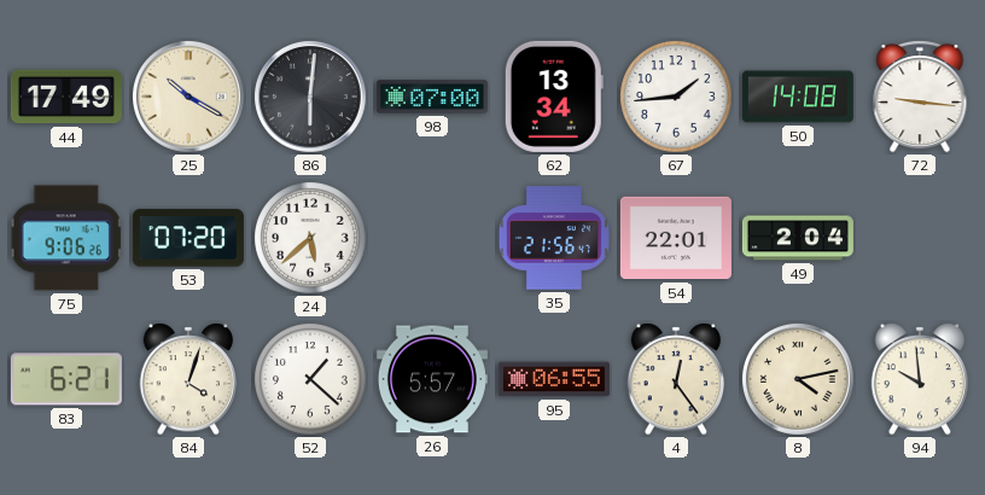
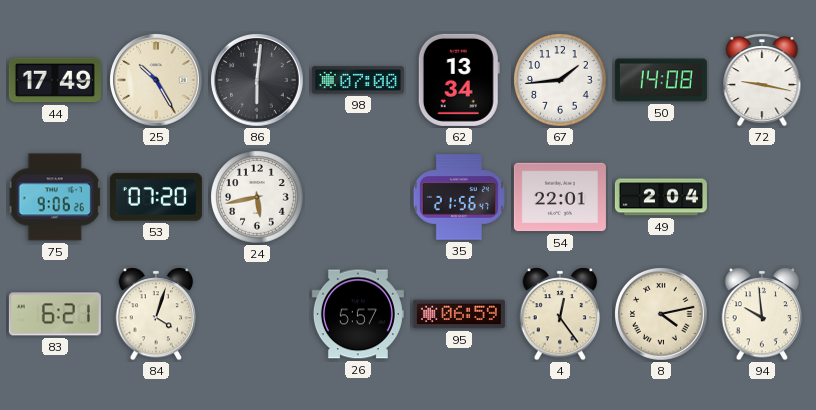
25: 10:20 -> 10:25
72: 9:16 -> 9:17
24: 5:38 -> 5:43
52: 1:22 -> none
95: 06:55 -> 06:59
